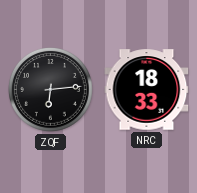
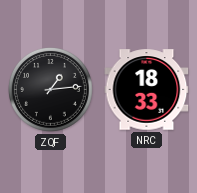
ZQF: 6:14 -> 1:14
